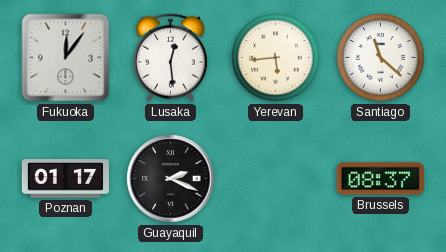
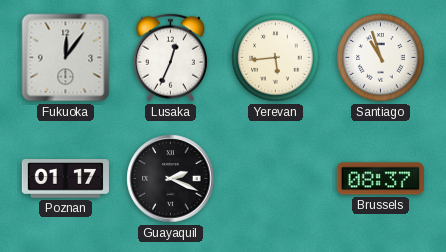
Lusaka: 12:29 -> 12:34
Santiago: 11:22 -> 10:57
